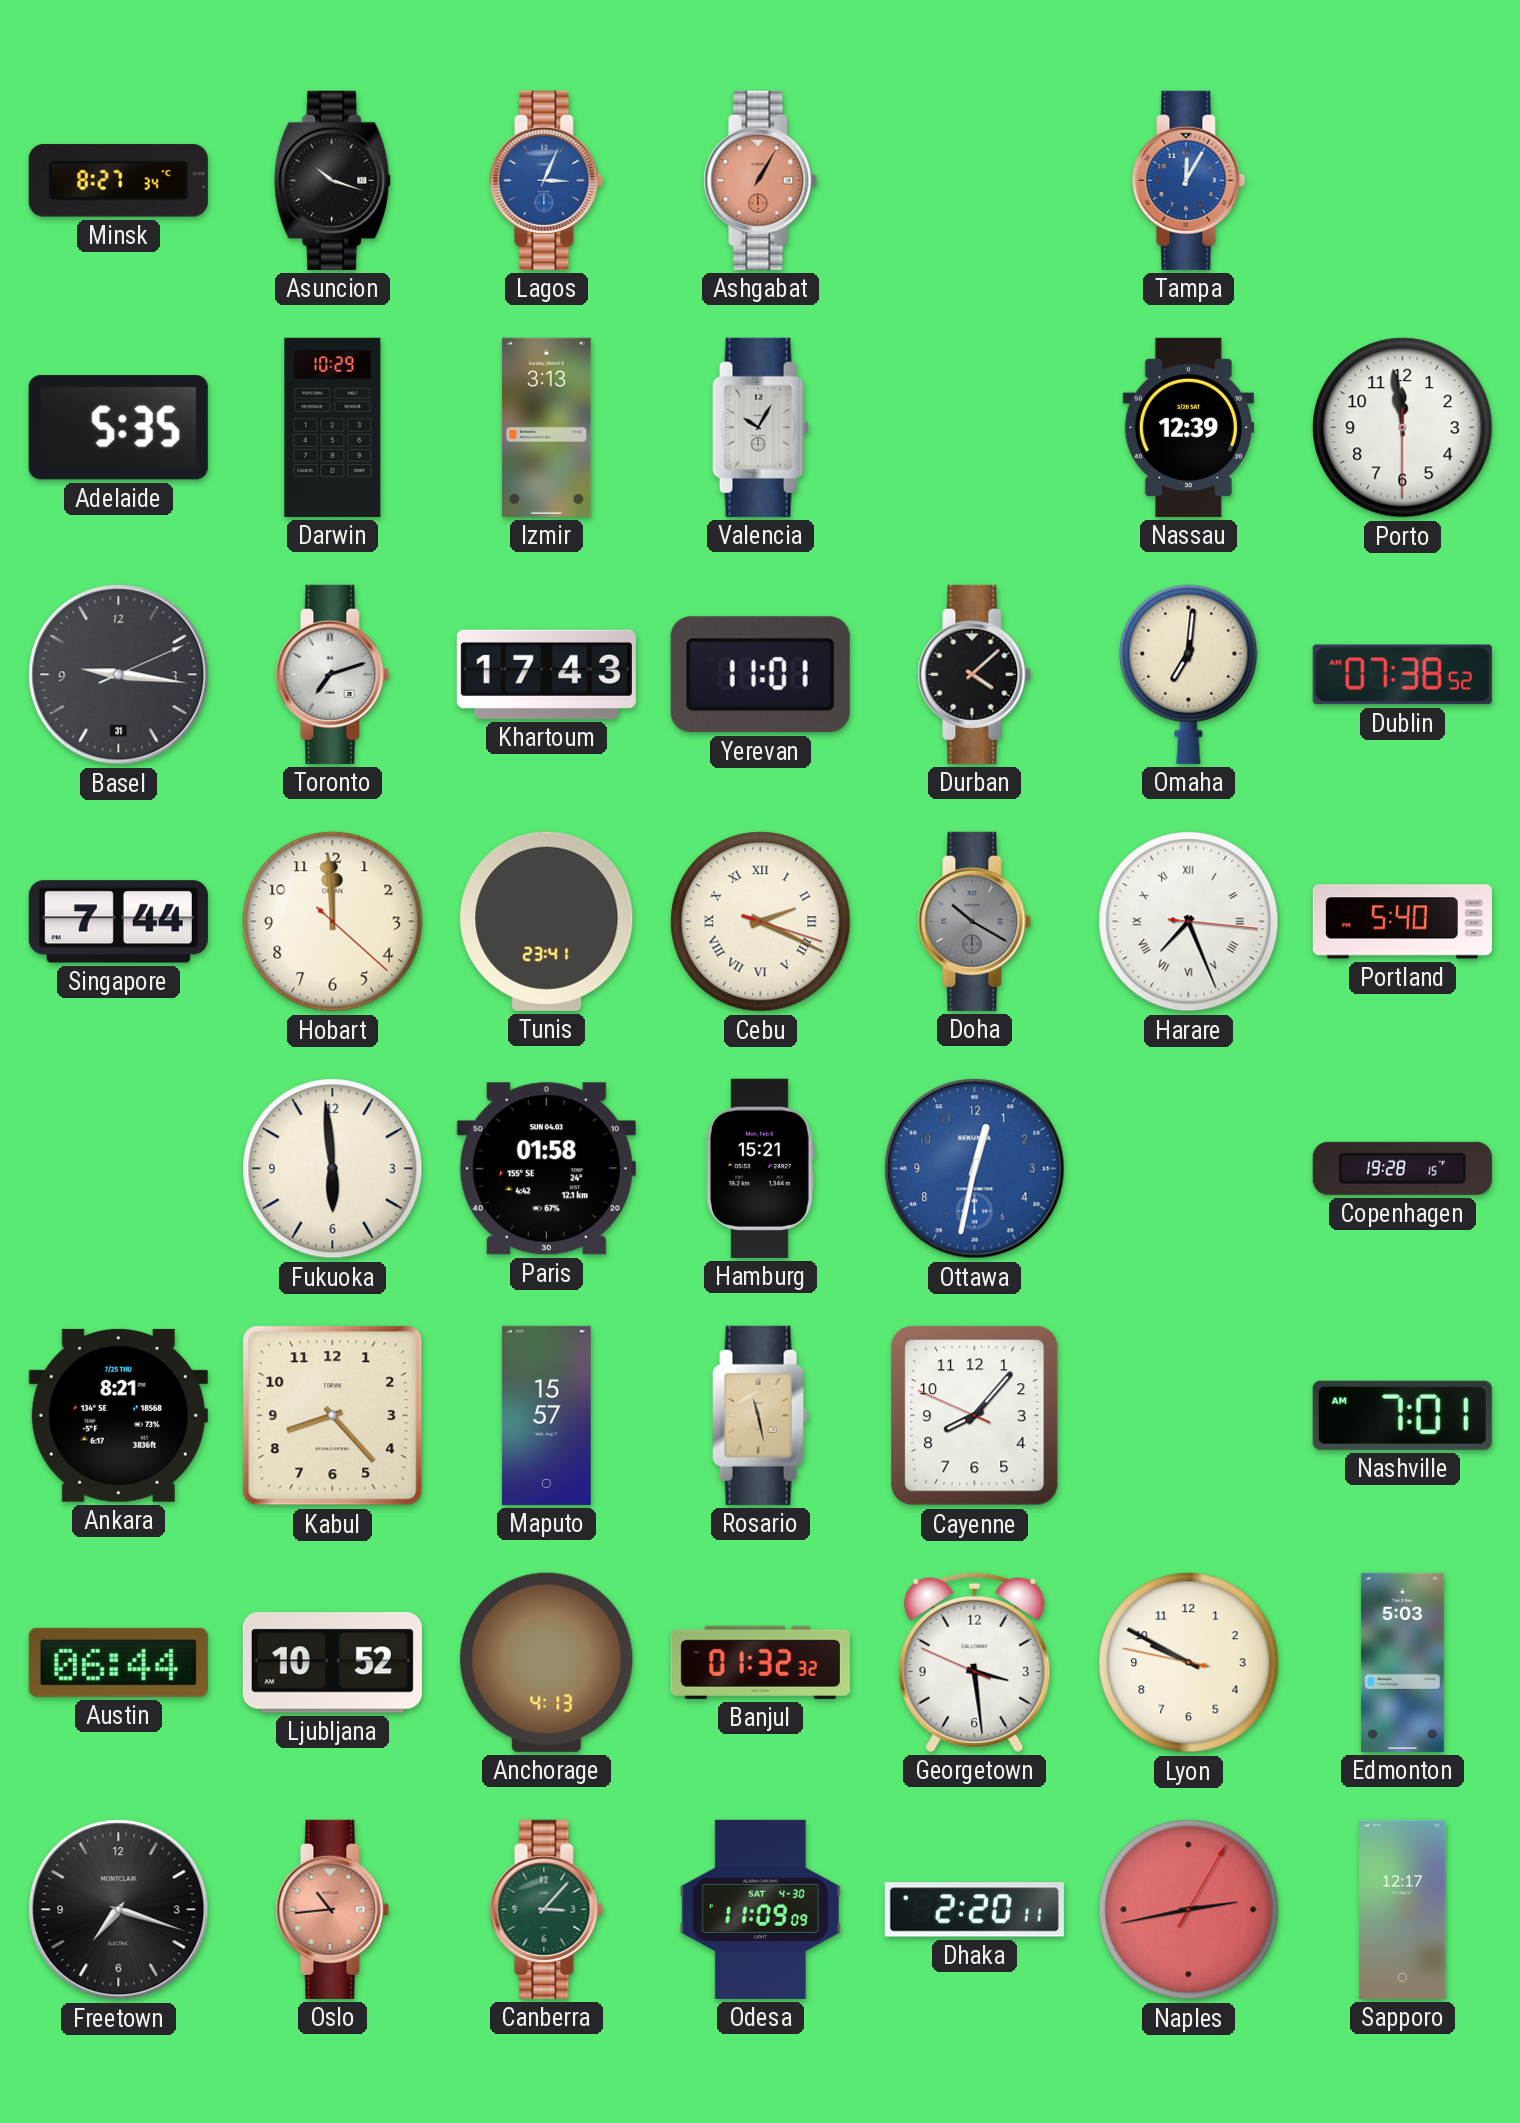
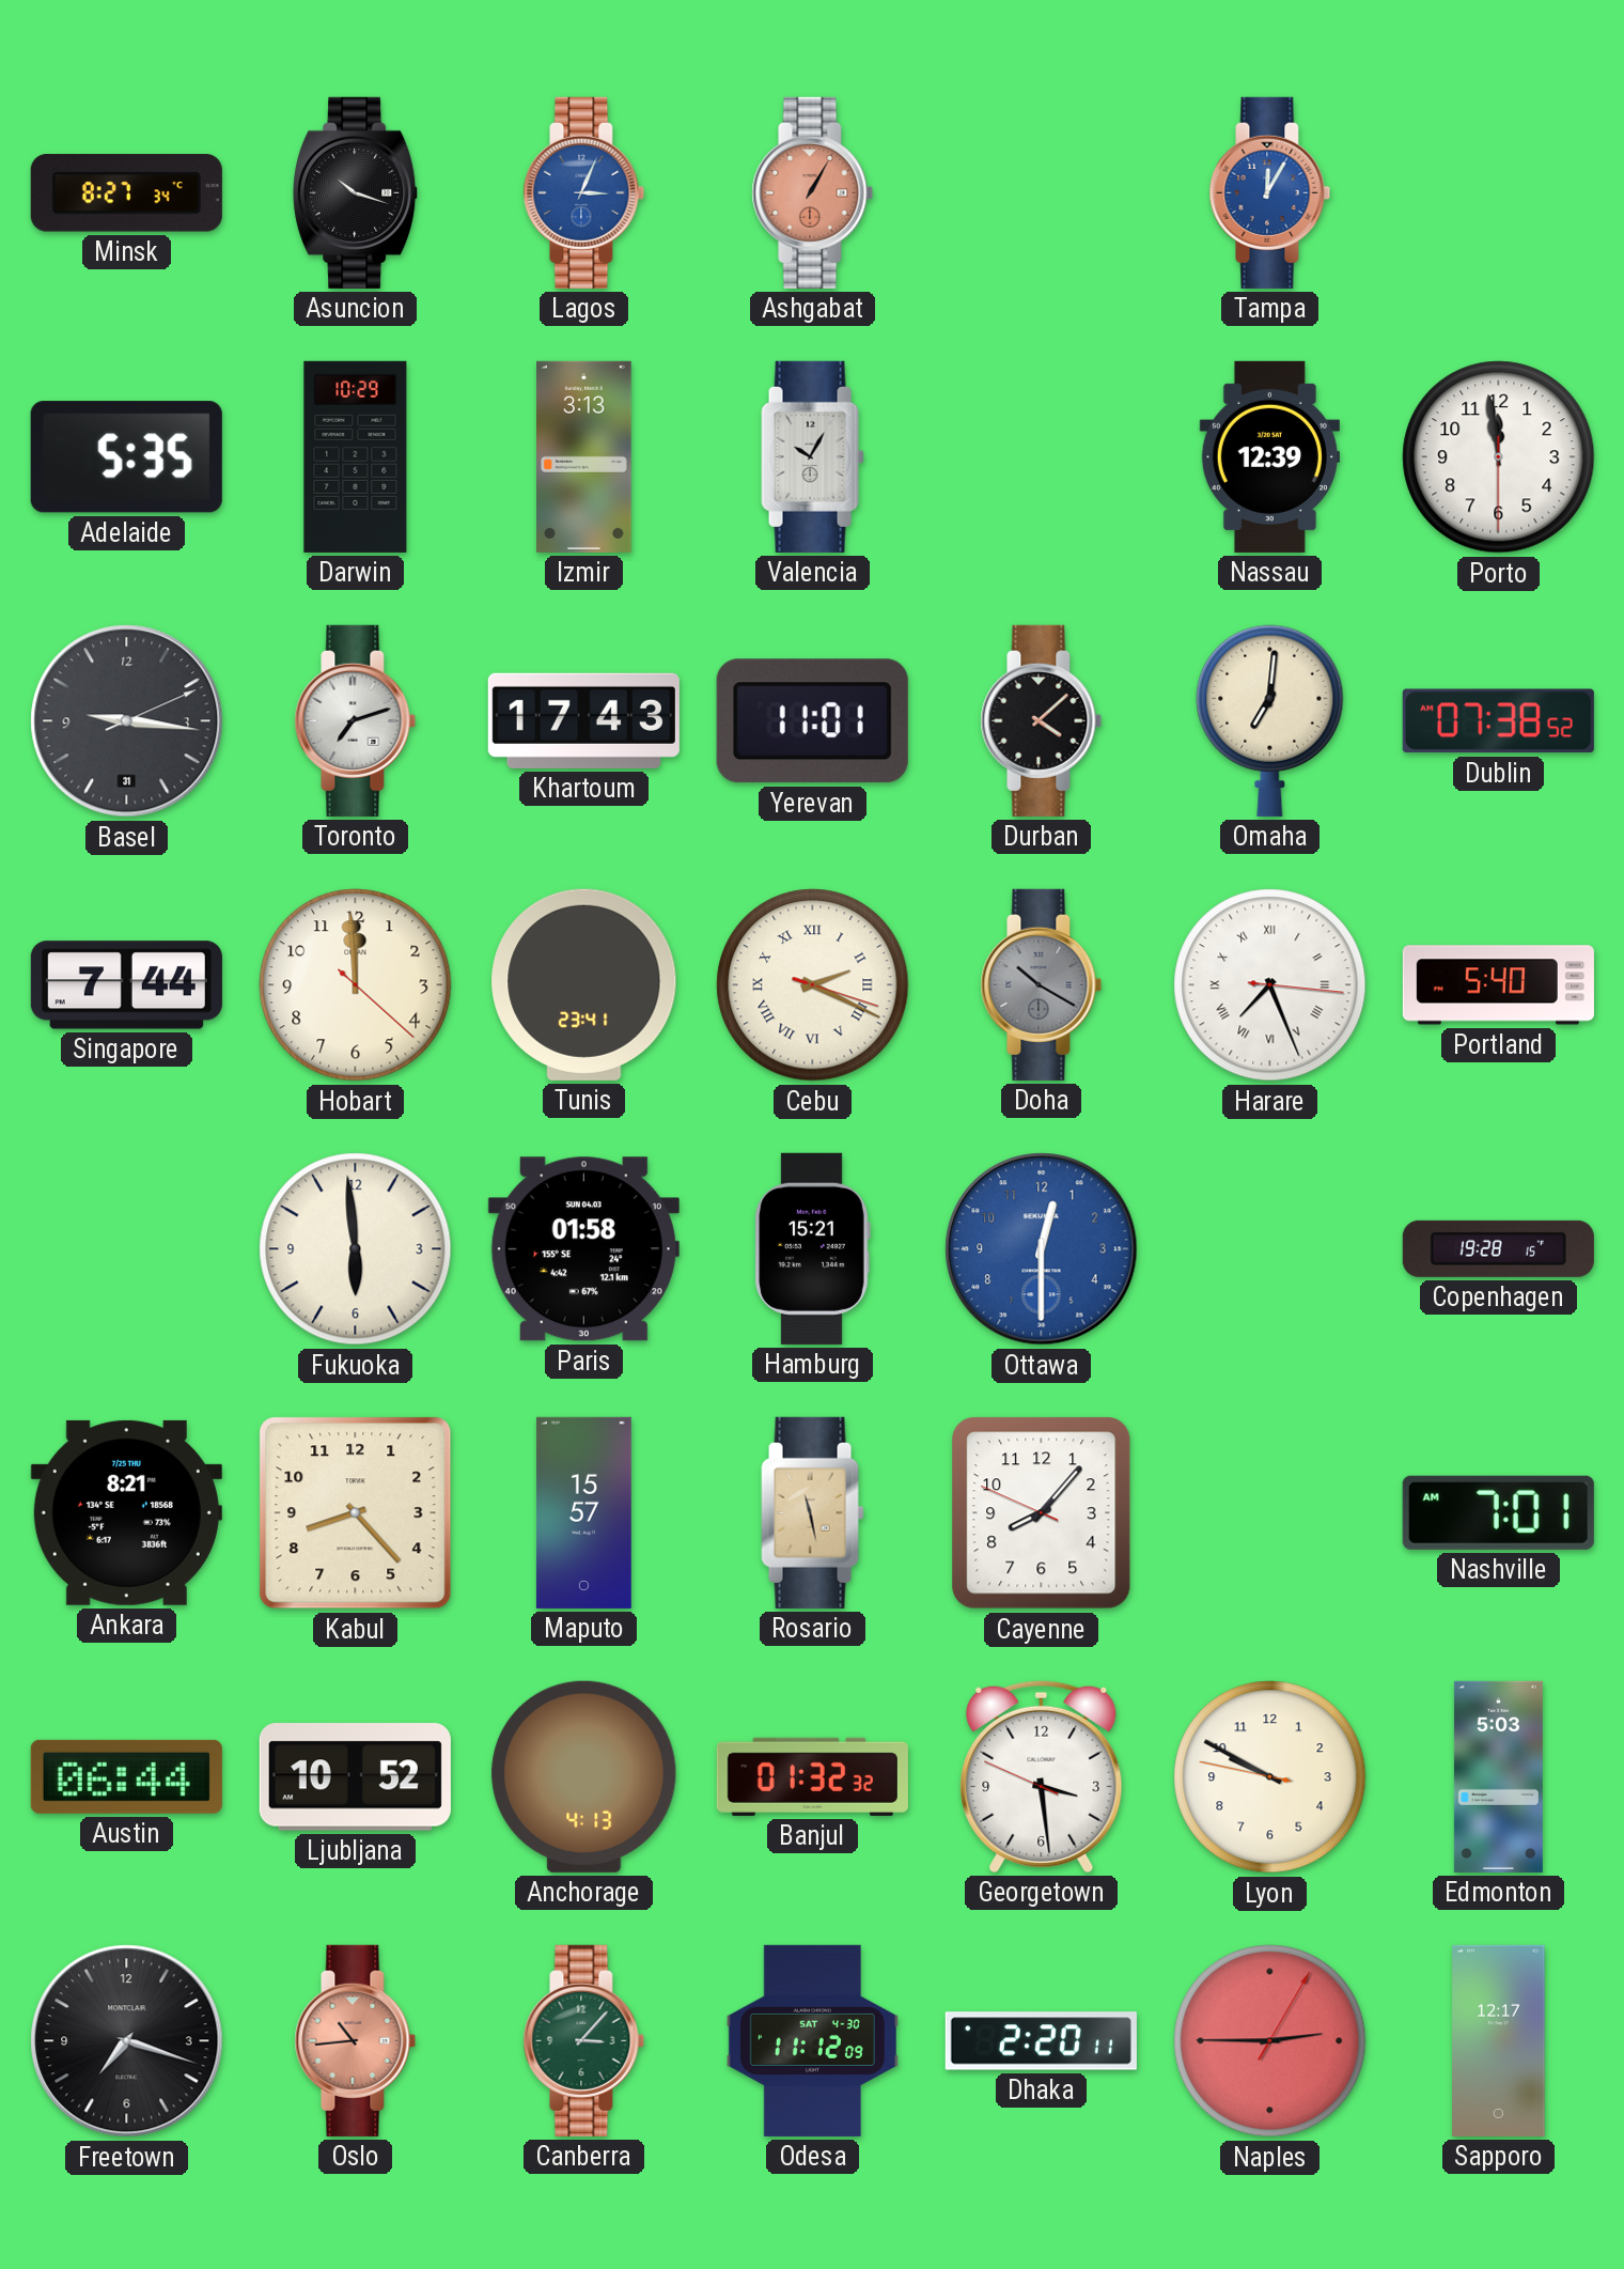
Ottawa: 12:32 -> 12:30
Odesa: 11:09 -> 11:12
Naples: 2:43 -> 2:45
